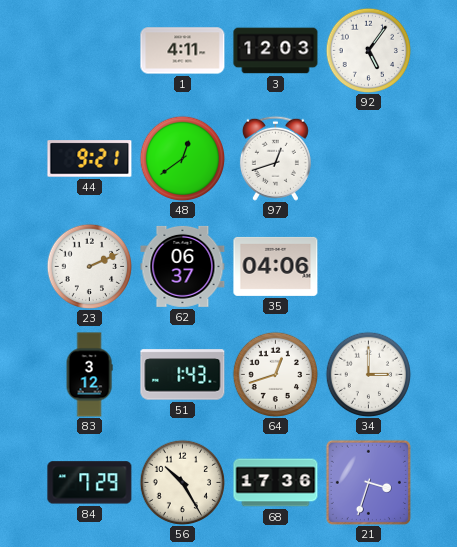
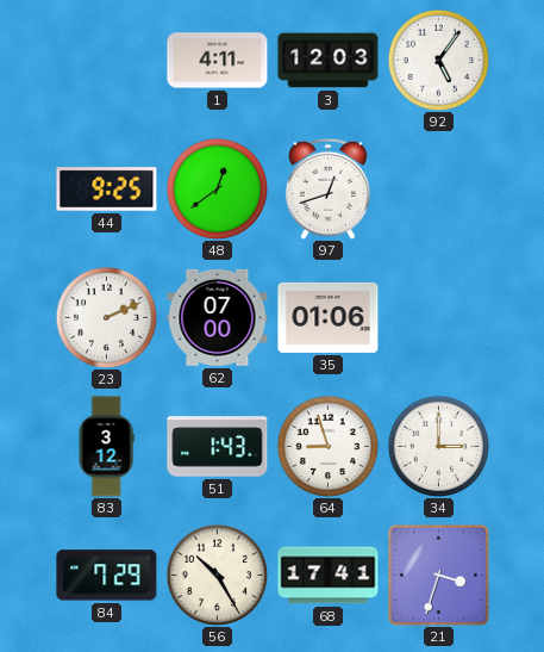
44: 9:21 -> 9:25
62: 06:37 -> 07:00
35: 04:06 -> 01:06
64: 12:42 -> 8:57
68: 17:36 -> 17:41
